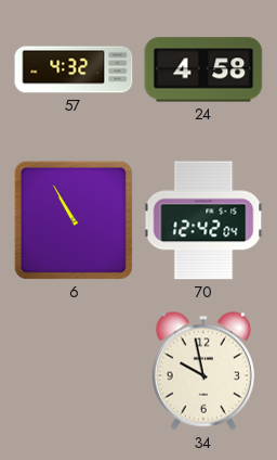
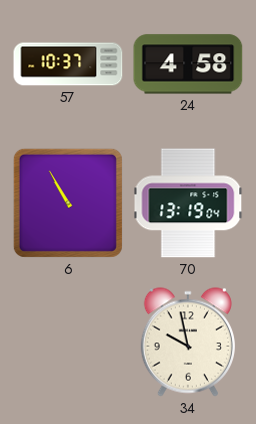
57: 4:32 -> 10:37
70: 12:42 -> 13:19
